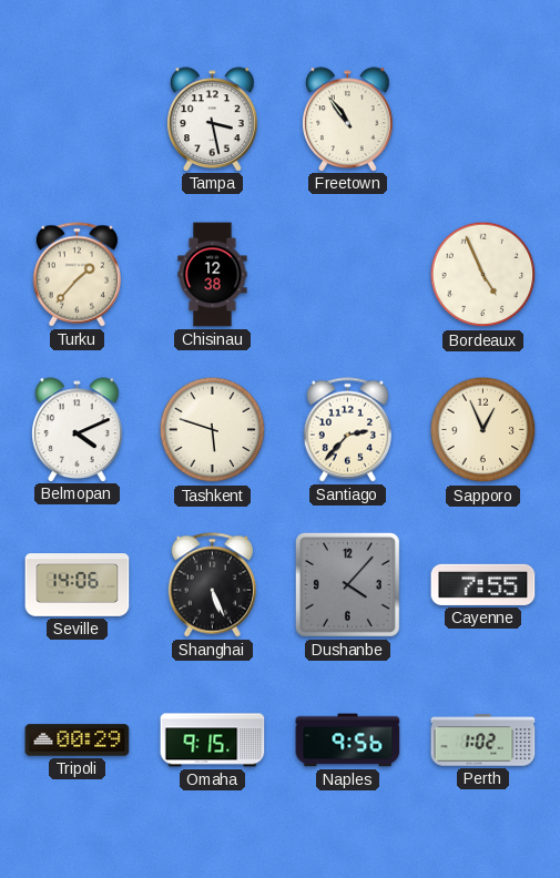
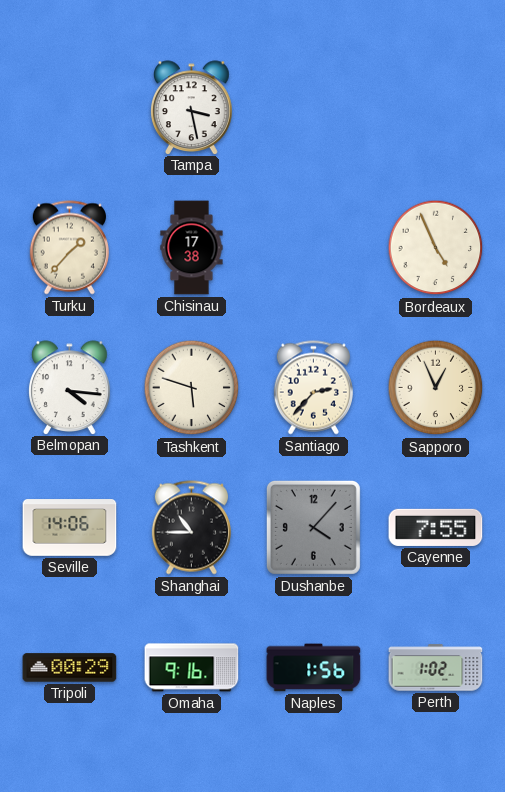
Freetown: 10:54 -> none
Chisinau: 12:38 -> 17:38
Belmopan: 4:11 -> 4:16
Shanghai: 5:26 -> 10:45
Omaha: 9:15 -> 9:16
Naples: 9:56 -> 1:56
